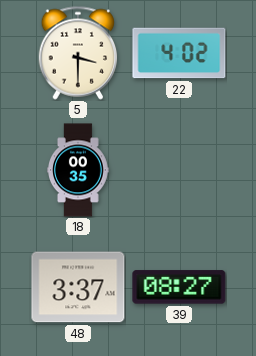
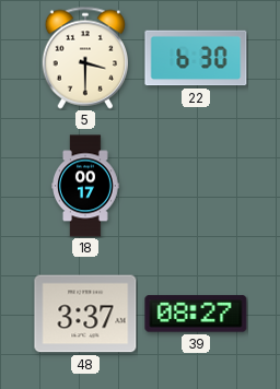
22: 4:02 -> 6:30
18: 00:35 -> 00:17
